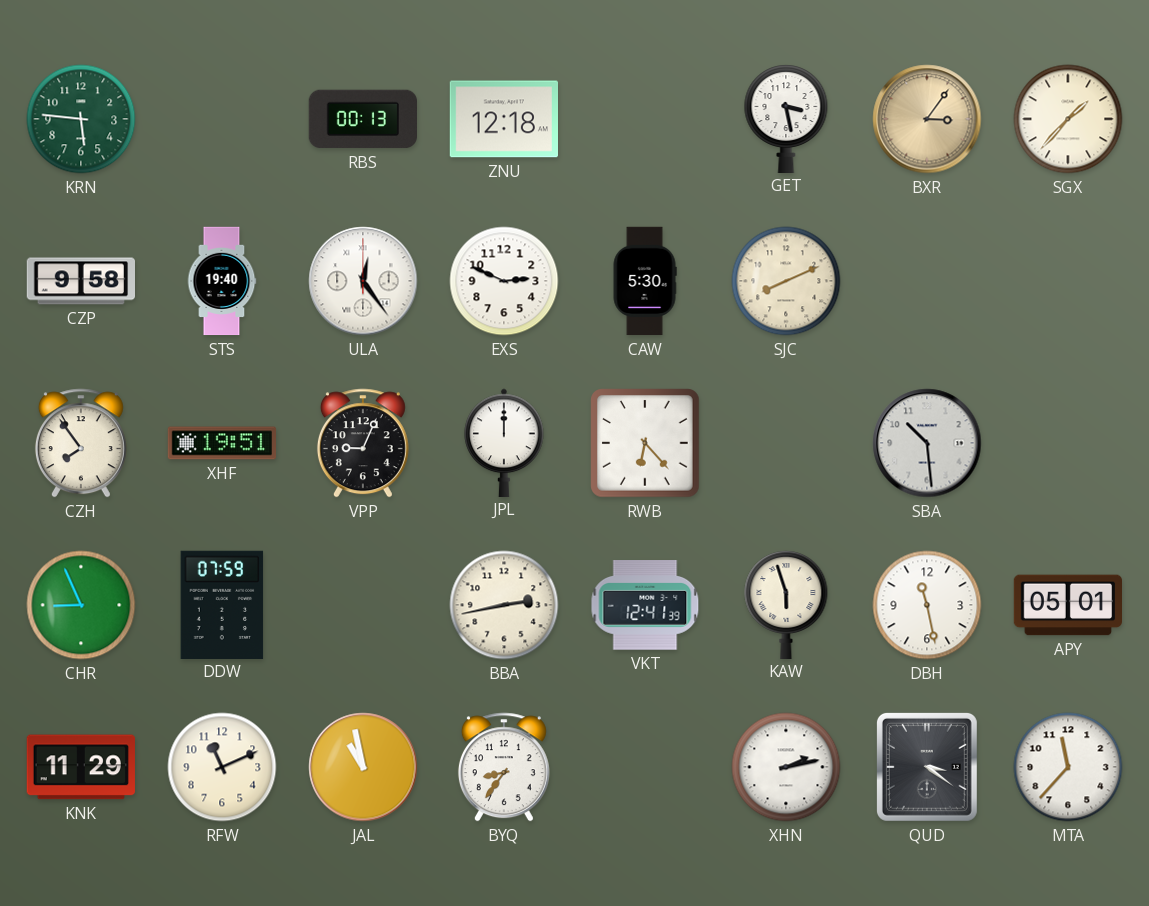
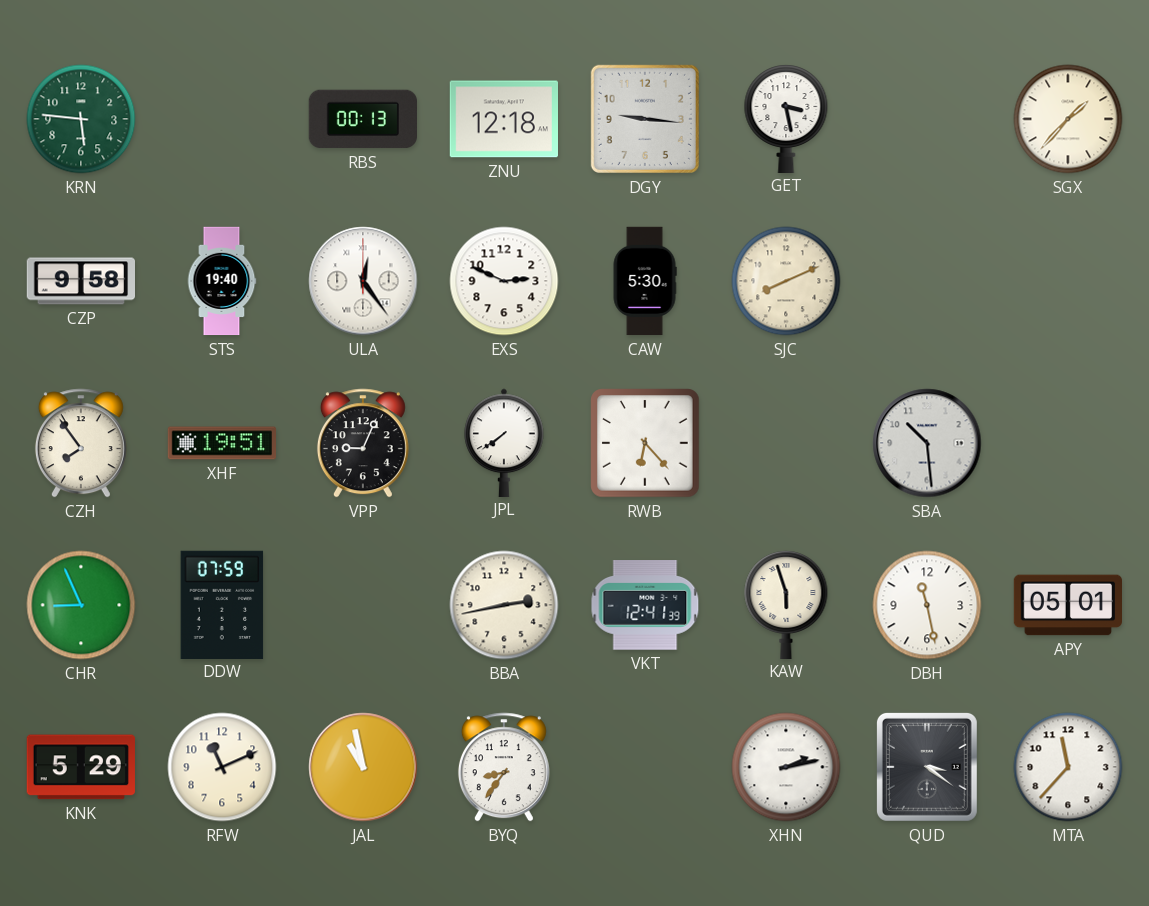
DGY: none -> 9:16
BXR: 3:06 -> none
JPL: 12:00 -> 7:39
KNK: 11:29 -> 5:29
